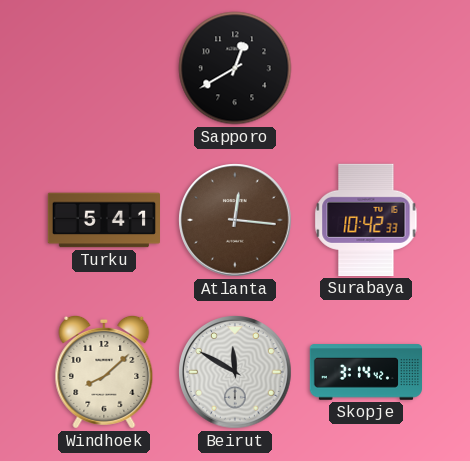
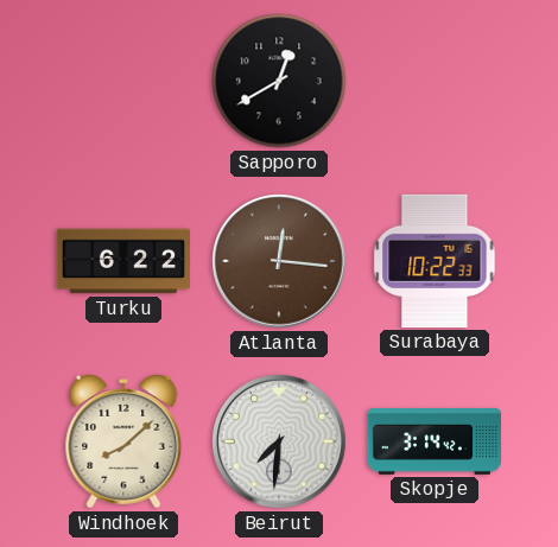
Turku: 5:41 -> 6:22
Surabaya: 10:42 -> 10:22
Beirut: 11:50 -> 7:31
